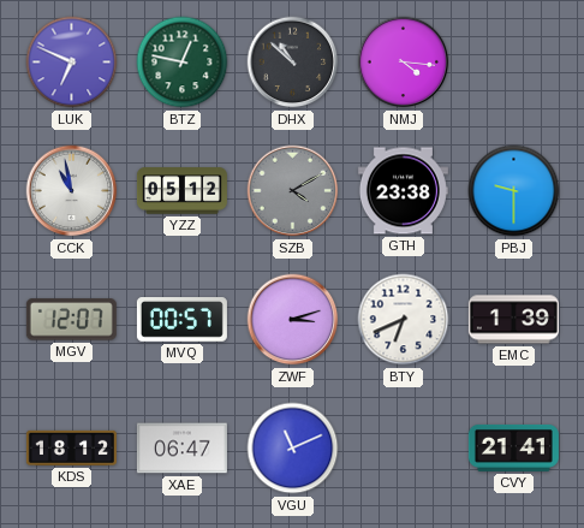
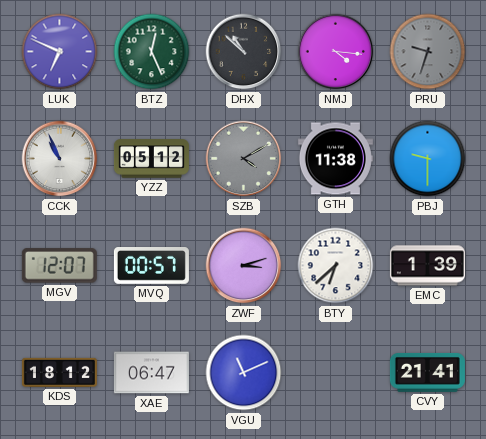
BTZ: 12:47 -> 12:26
PRU: none -> 9:33
CCK: 10:58 -> 10:56
GTH: 23:38 -> 11:38
BTY: 6:41 -> 6:38
